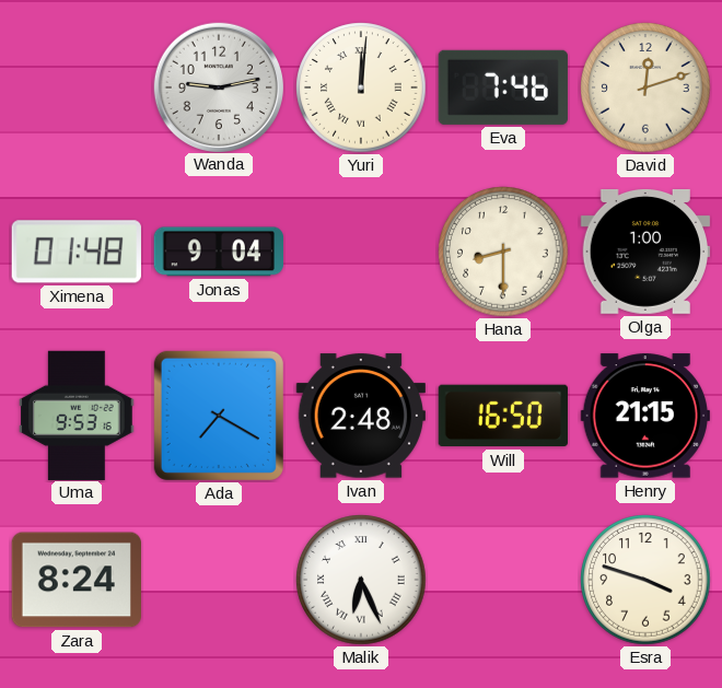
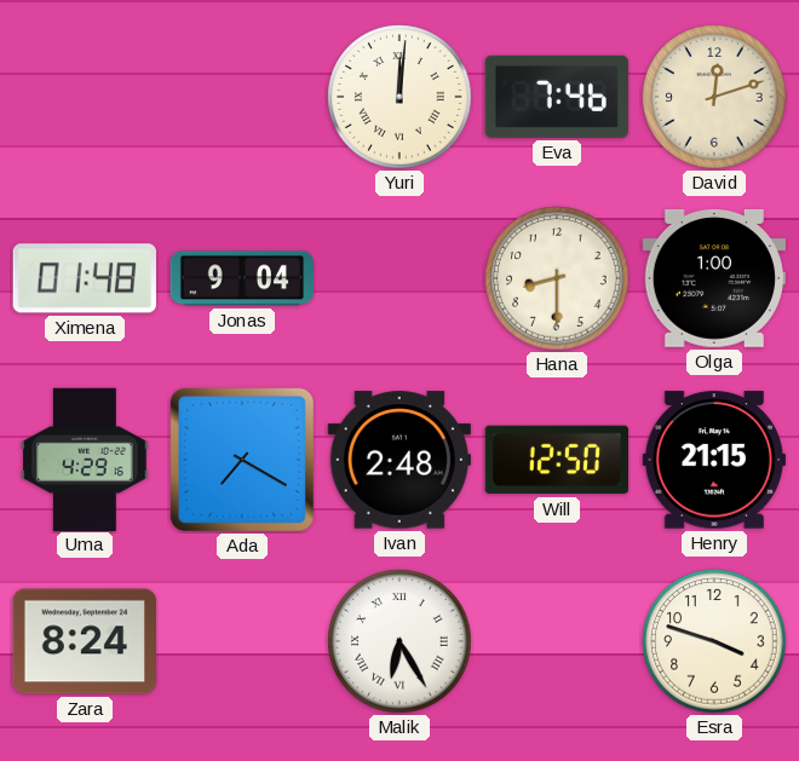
Wanda: 9:13 -> none
Uma: 9:53 -> 4:29
Will: 16:50 -> 12:50
Malik: 6:26 -> 6:25
